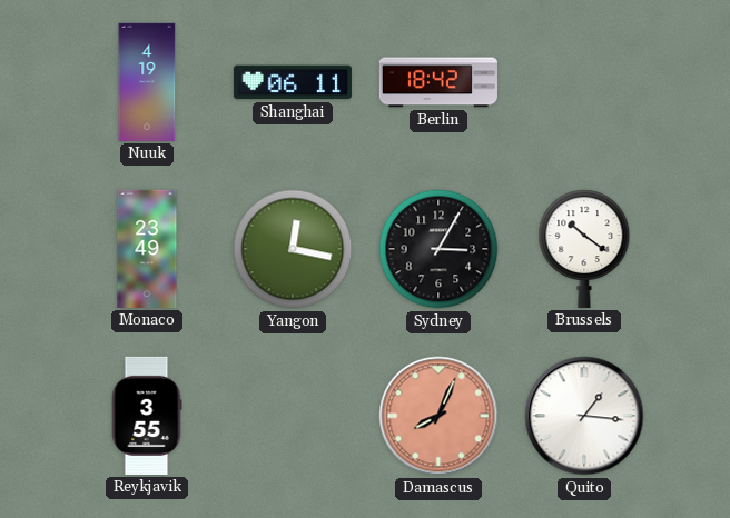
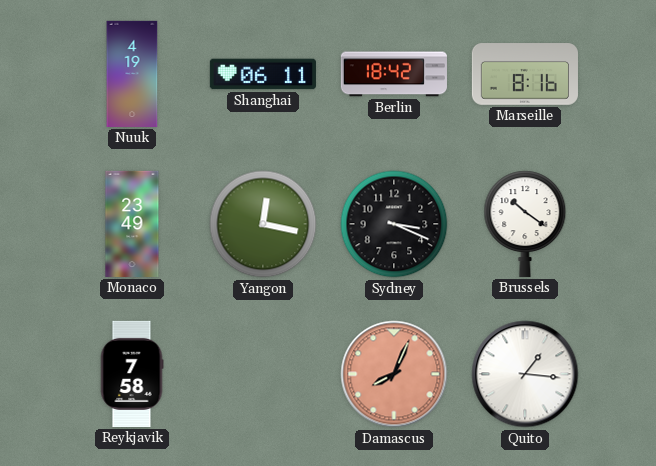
Marseille: none -> 8:16
Sydney: 3:05 -> 3:19
Reykjavik: 3:55 -> 7:58
